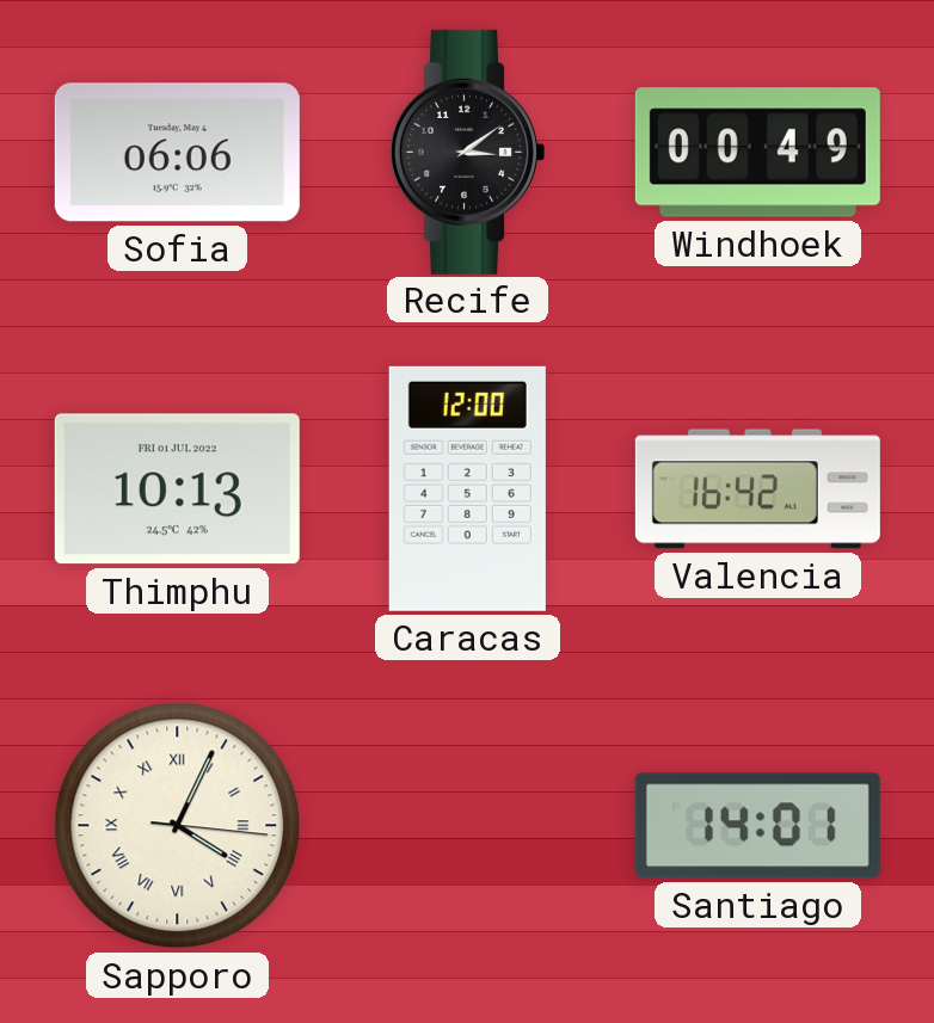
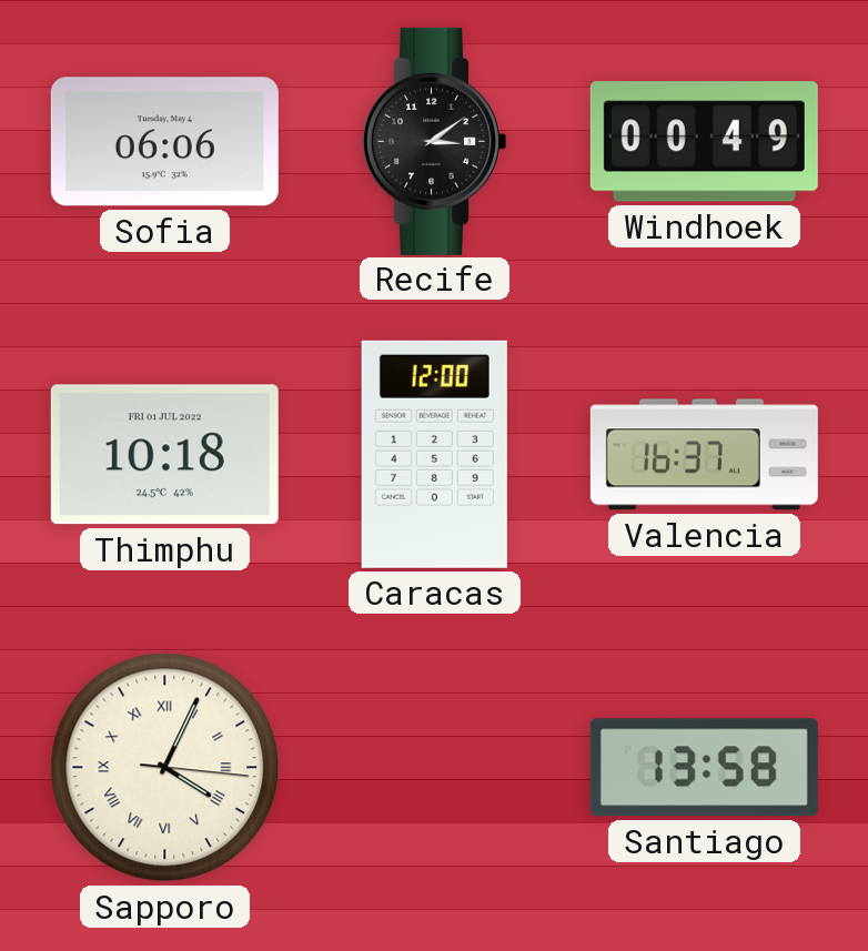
Thimphu: 10:13 -> 10:18
Valencia: 16:42 -> 16:37
Santiago: 14:01 -> 13:58
